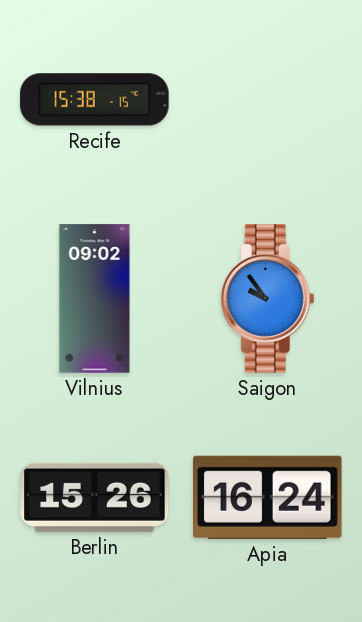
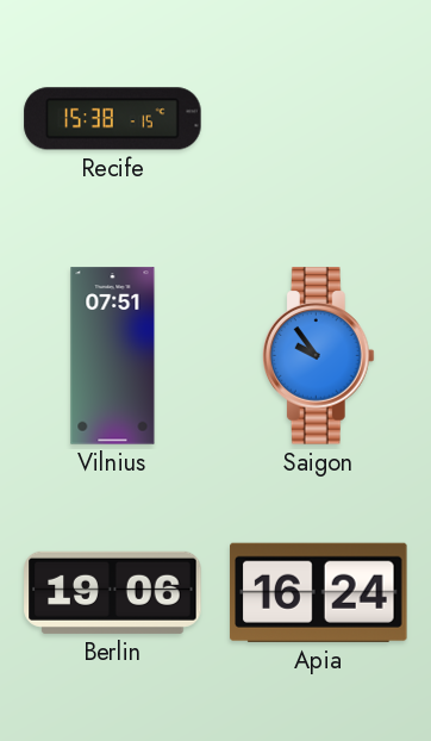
Vilnius: 09:02 -> 07:51
Berlin: 15:26 -> 19:06
